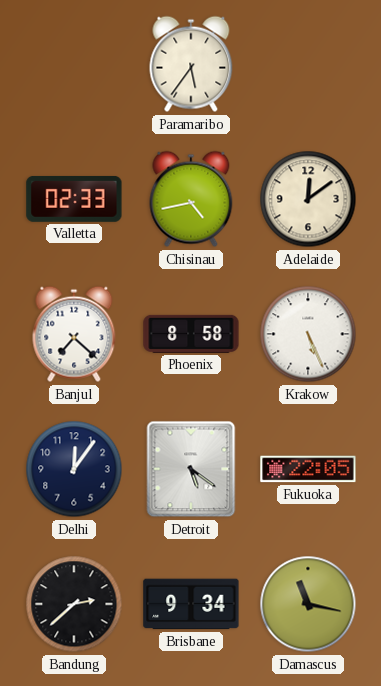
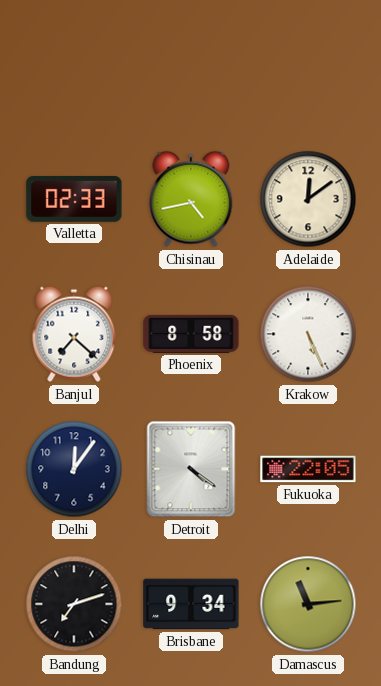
Paramaribo: 5:36 -> none
Detroit: 5:21 -> 4:21
Bandung: 2:38 -> 7:12
Damascus: 11:17 -> 11:14
